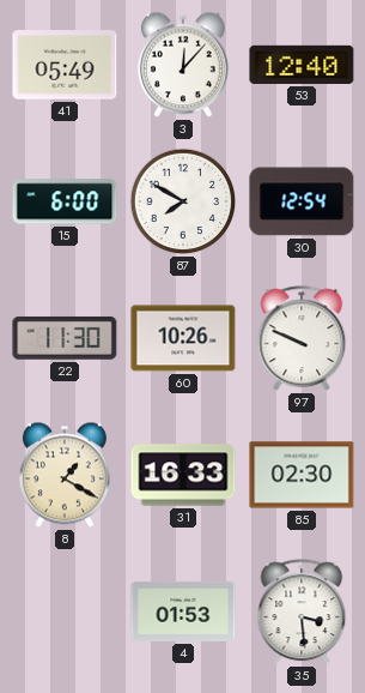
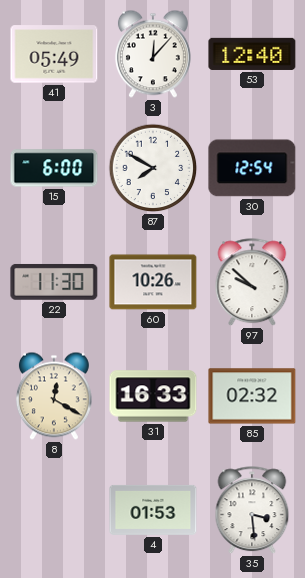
97: 9:49 -> 9:52
8: 1:20 -> 12:20
85: 02:30 -> 02:32
